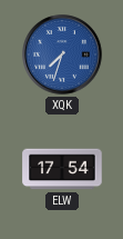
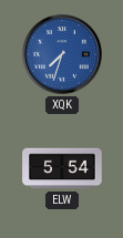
ELW: 17:54 -> 5:54
